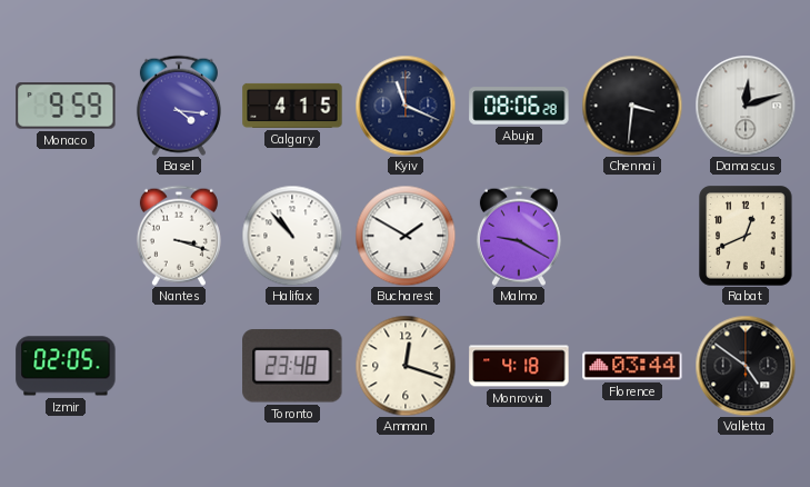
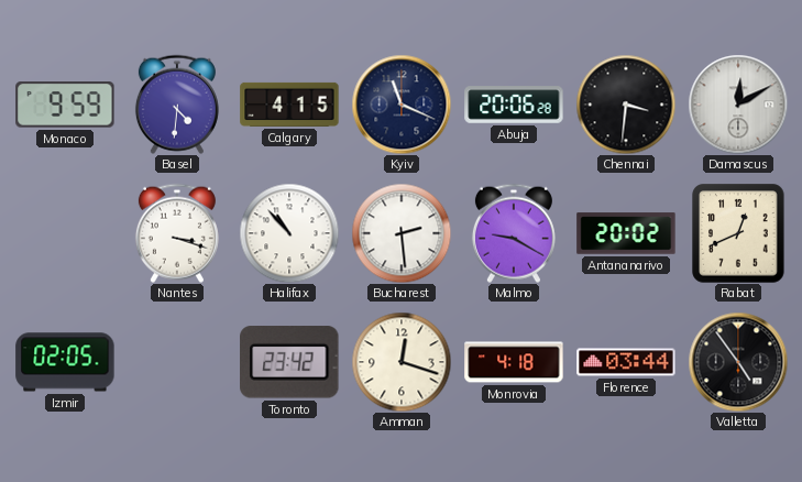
Basel: 4:16 -> 4:31
Abuja: 08:06 -> 20:06
Damascus: 12:12 -> 12:10
Bucharest: 1:50 -> 2:29
Antananarivo: none -> 20:02
Toronto: 23:48 -> 23:42
Valletta: 4:51 -> 4:54
